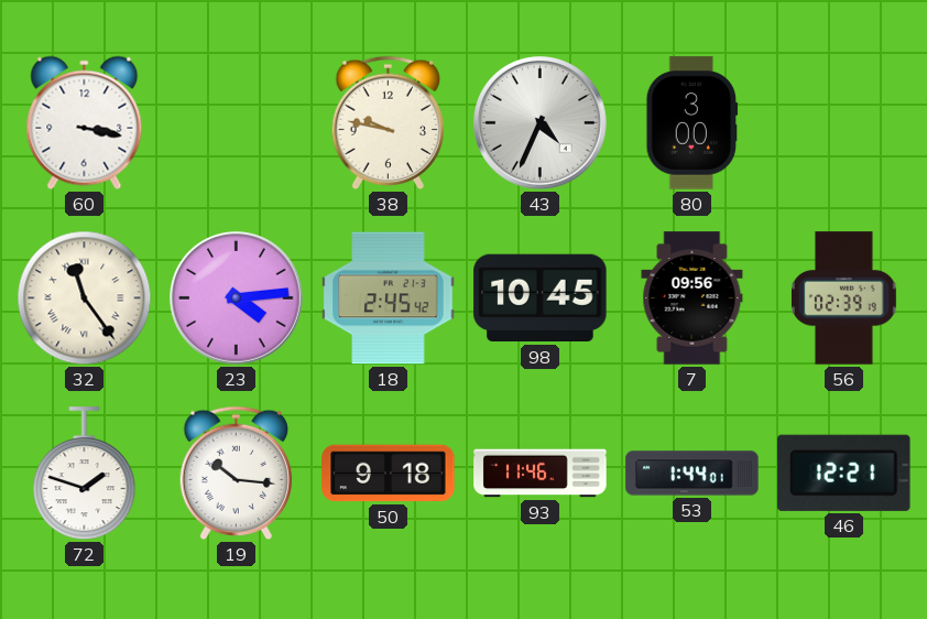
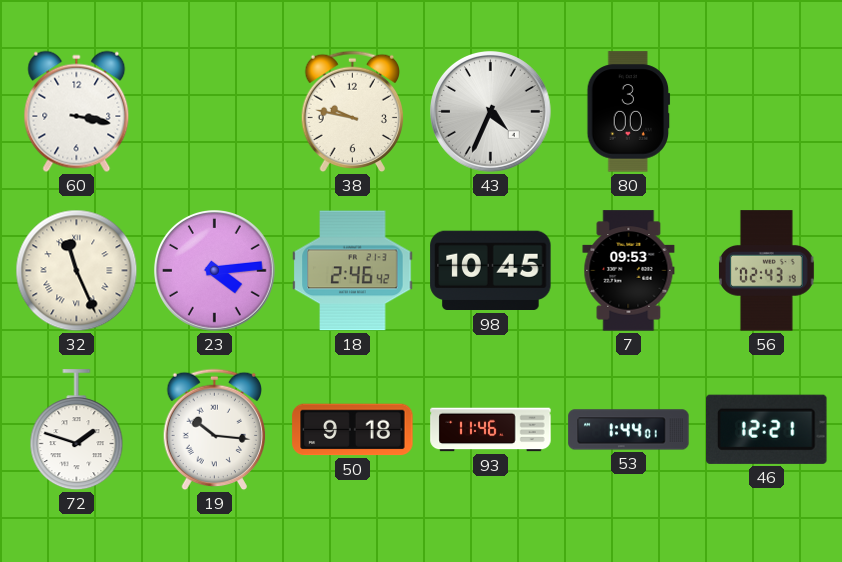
32: 11:24 -> 11:26
18: 2:45 -> 2:46
7: 09:56 -> 09:53
56: 02:39 -> 02:43
